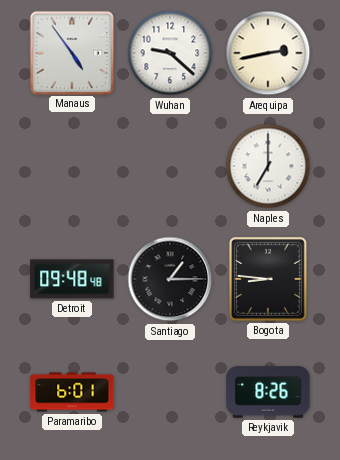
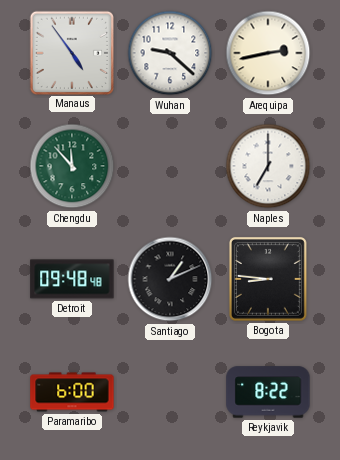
Chengdu: none -> 11:53
Santiago: 1:15 -> 1:11
Paramaribo: 6:01 -> 6:00
Reykjavik: 8:26 -> 8:22
